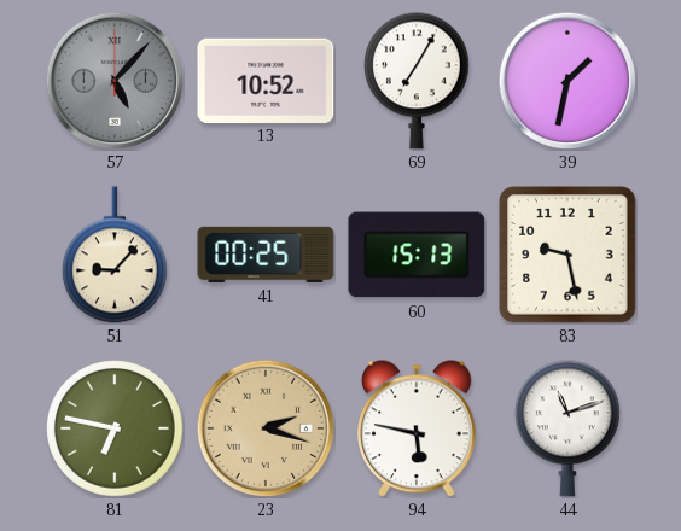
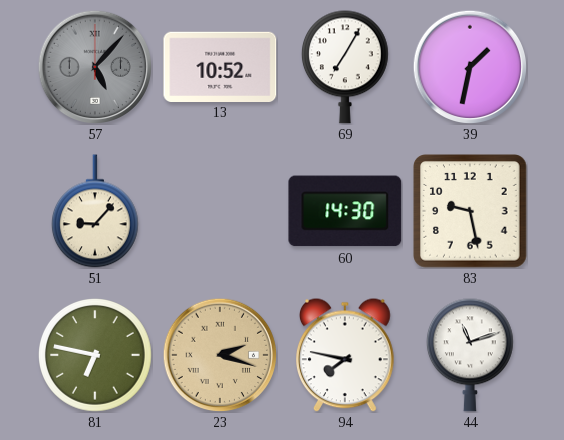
41: 00:25 -> none
60: 15:13 -> 14:30
94: 5:47 -> 7:47
